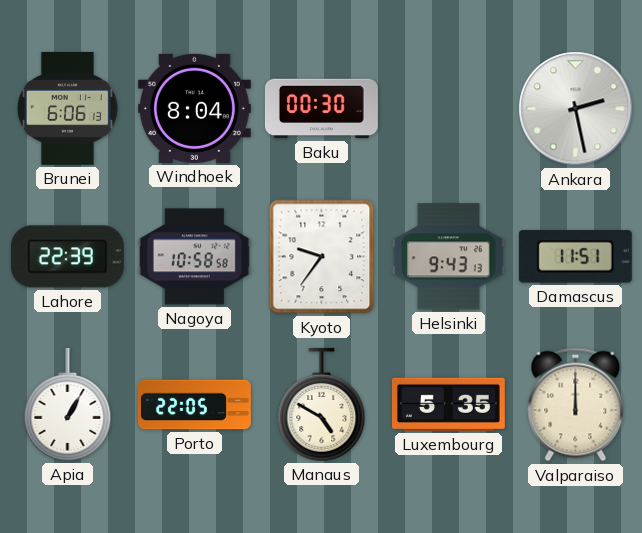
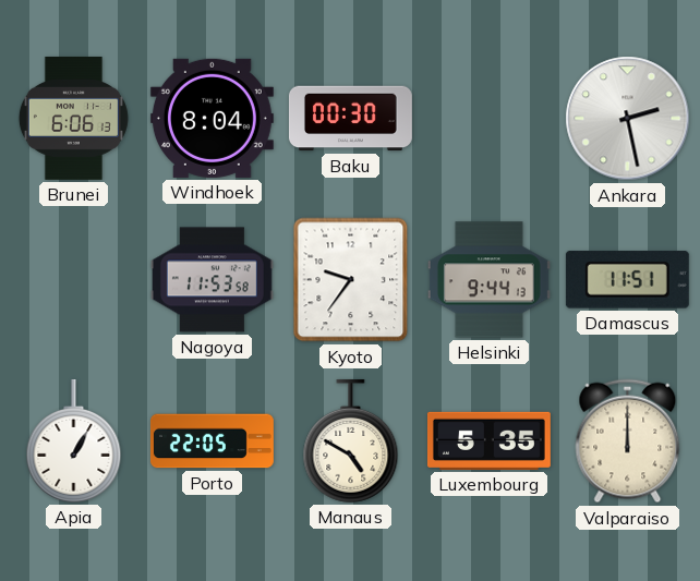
Lahore: 22:39 -> none
Nagoya: 10:58 -> 11:53
Helsinki: 9:43 -> 9:44
